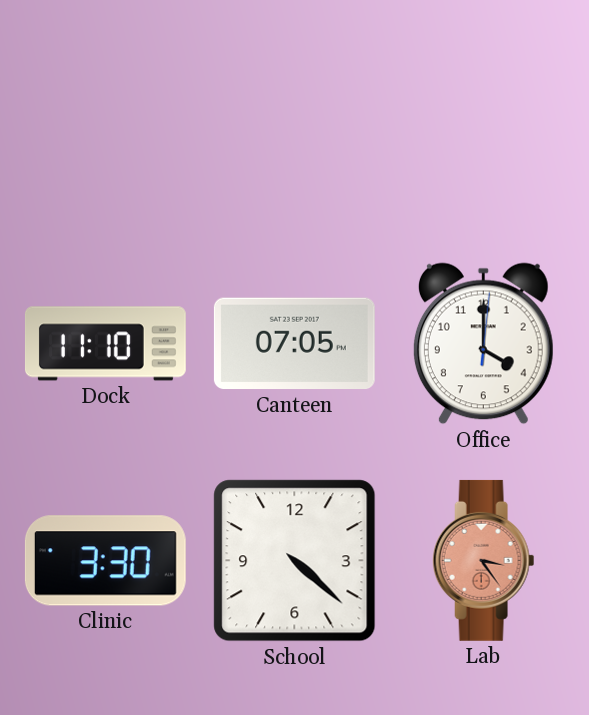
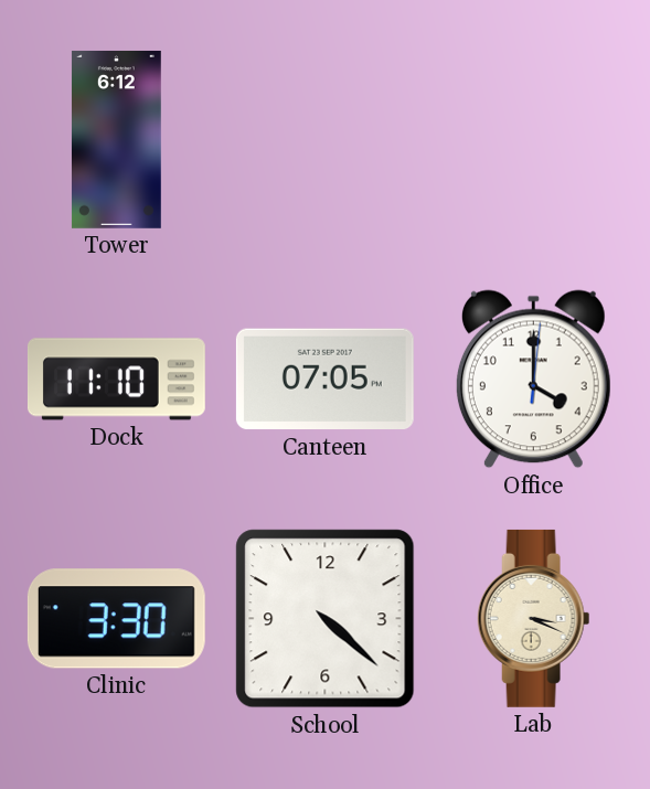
Tower: none -> 6:12
Lab: 3:24 -> 3:19
Lab dial: salmon -> cream
